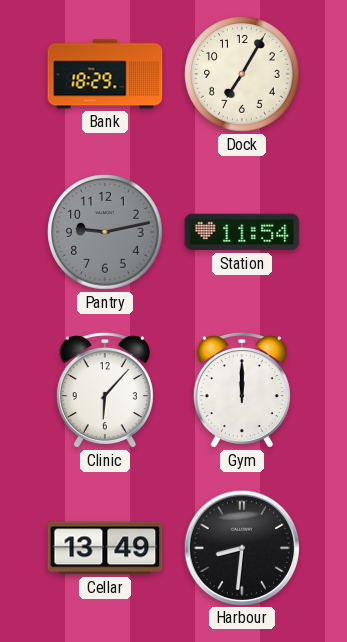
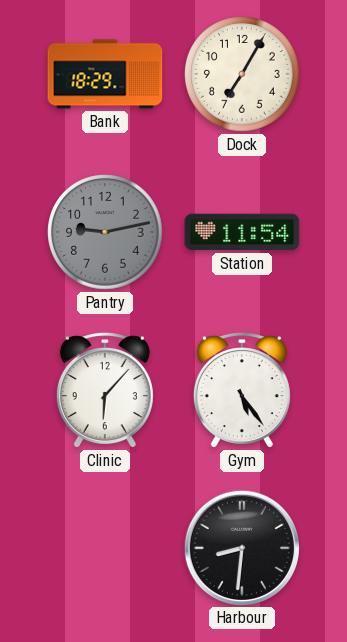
Gym: 12:00 -> 5:24
Cellar: 13:49 -> none
